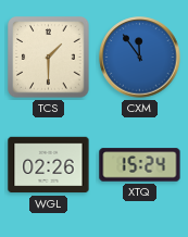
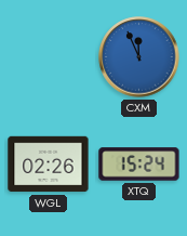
TCS: 1:30 -> none
CXM: 11:54 -> 11:56
